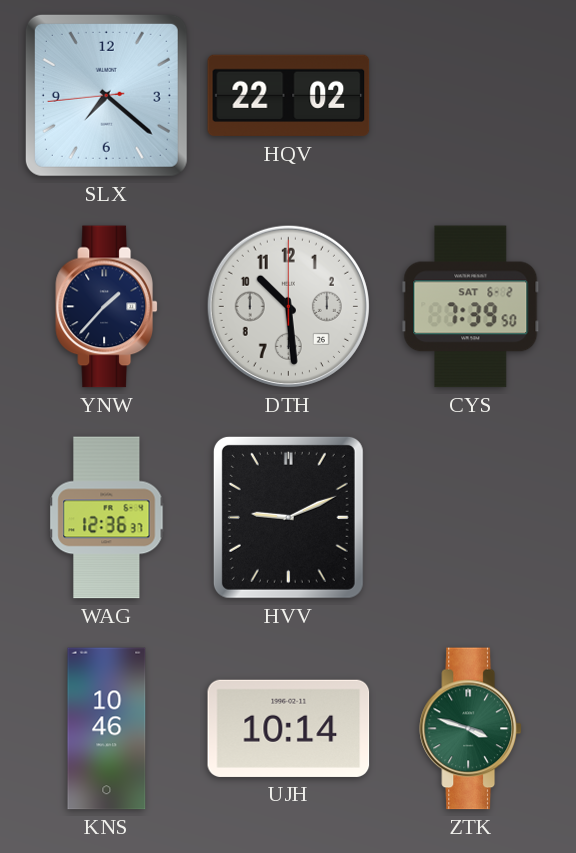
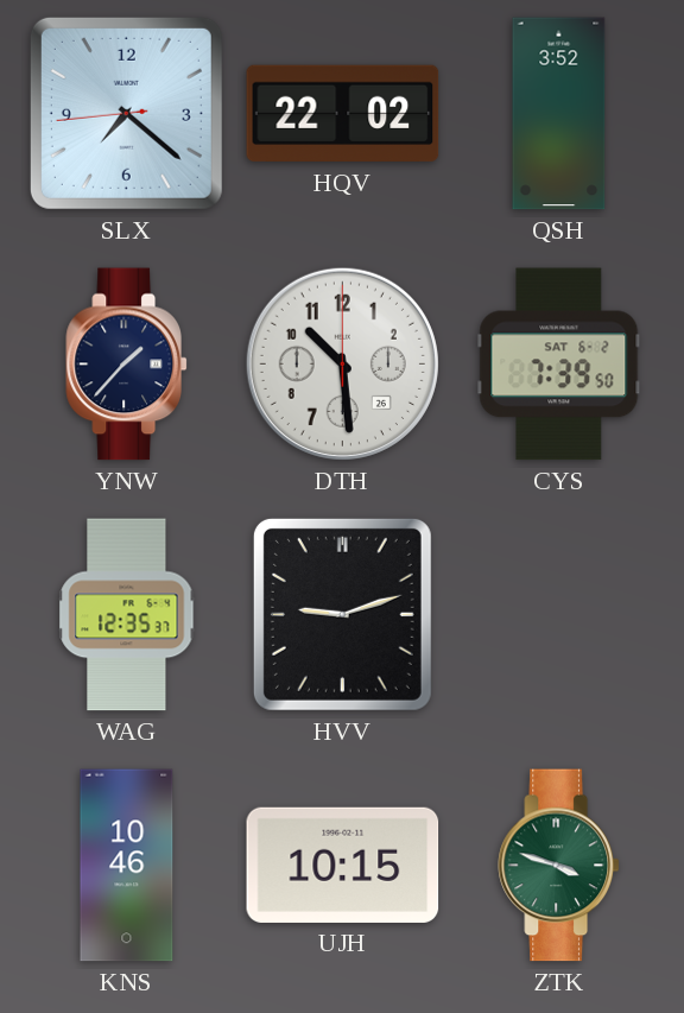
QSH: none -> 3:52
WAG: 12:36 -> 12:35
HVV: 9:11 -> 9:12
UJH: 10:14 -> 10:15
